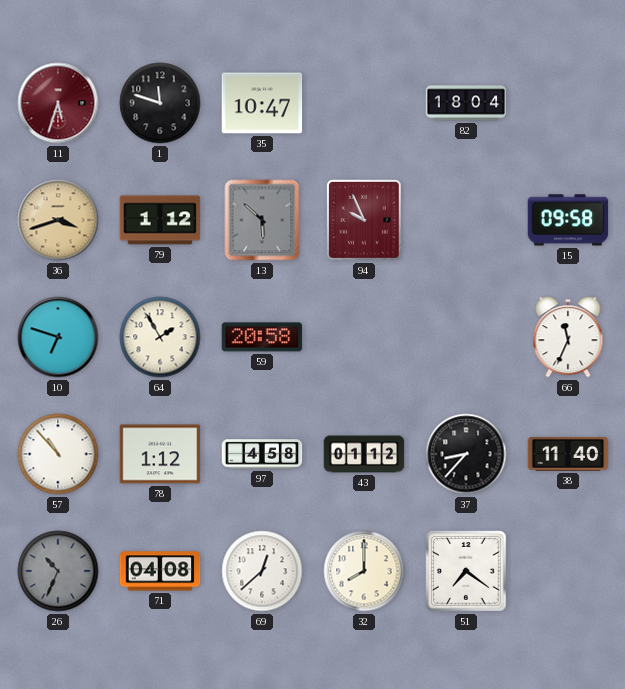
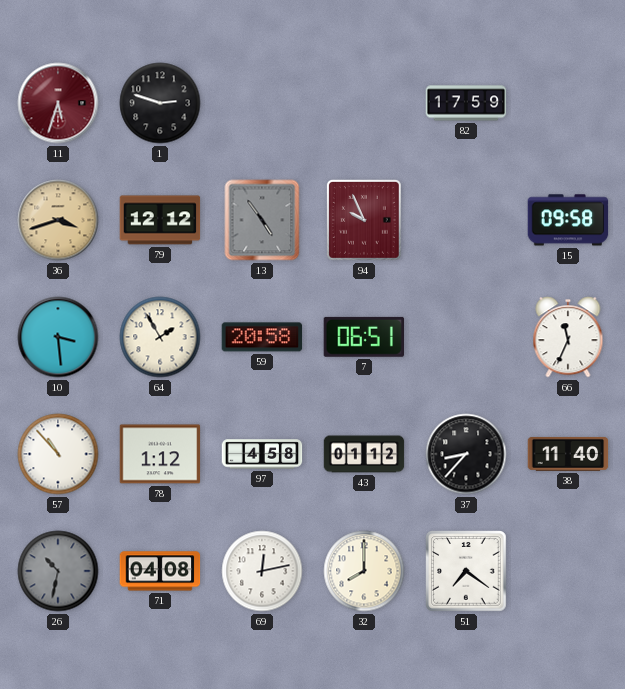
1: 11:48 -> 2:48
35: 10:47 -> none
82: 18:04 -> 17:59
79: 1:12 -> 12:12
13: 5:52 -> 4:54
10: 6:48 -> 3:29
7: none -> 06:51
26: 10:34 -> 10:32
69: 12:38 -> 12:13
